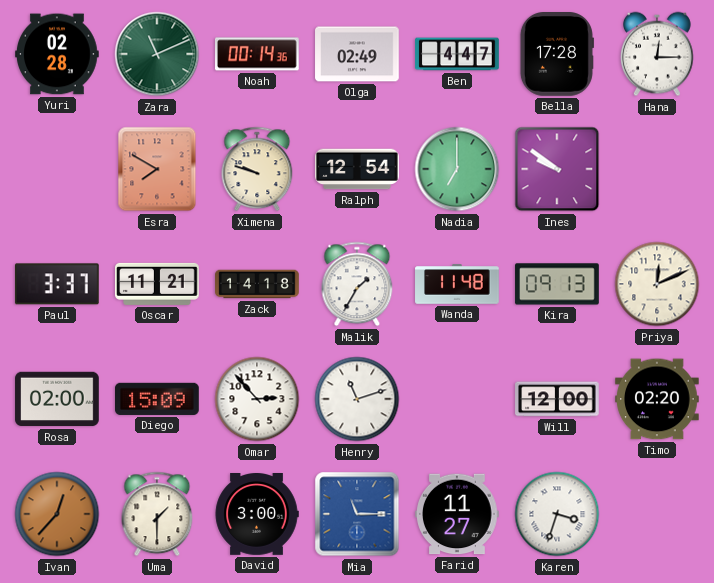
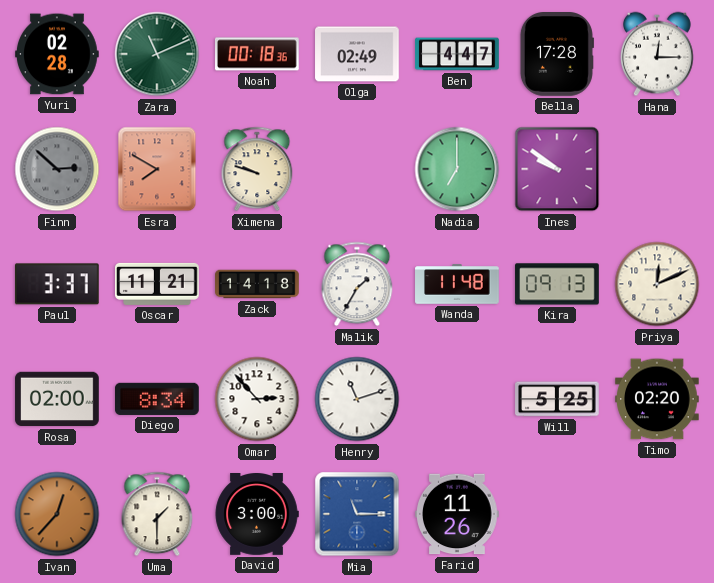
Noah: 00:14 -> 00:18
Finn: none -> 2:52
Ralph: 12:54 -> none
Diego: 15:09 -> 8:34
Will: 12:00 -> 5:25
Farid: 11:27 -> 11:26
Karen: 3:33 -> none
